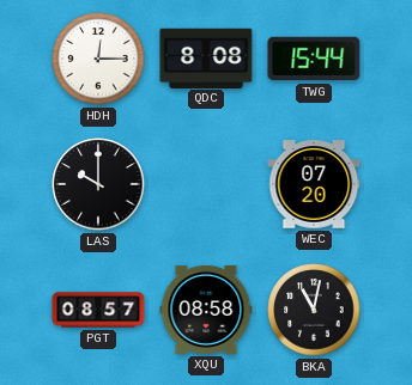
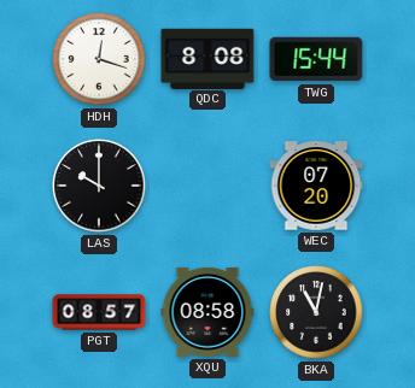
HDH: 12:15 -> 12:18
